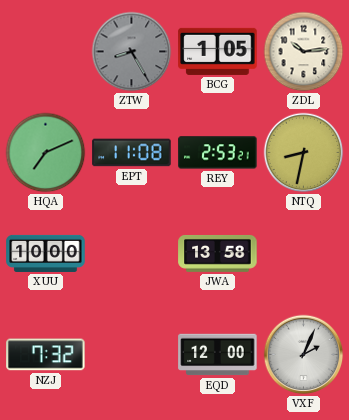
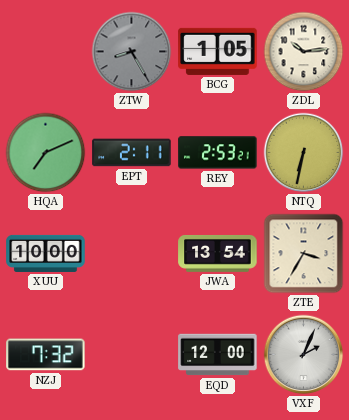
EPT: 11:08 -> 2:11
NTQ: 8:32 -> 6:32
JWA: 13:58 -> 13:54
ZTE: none -> 3:35
